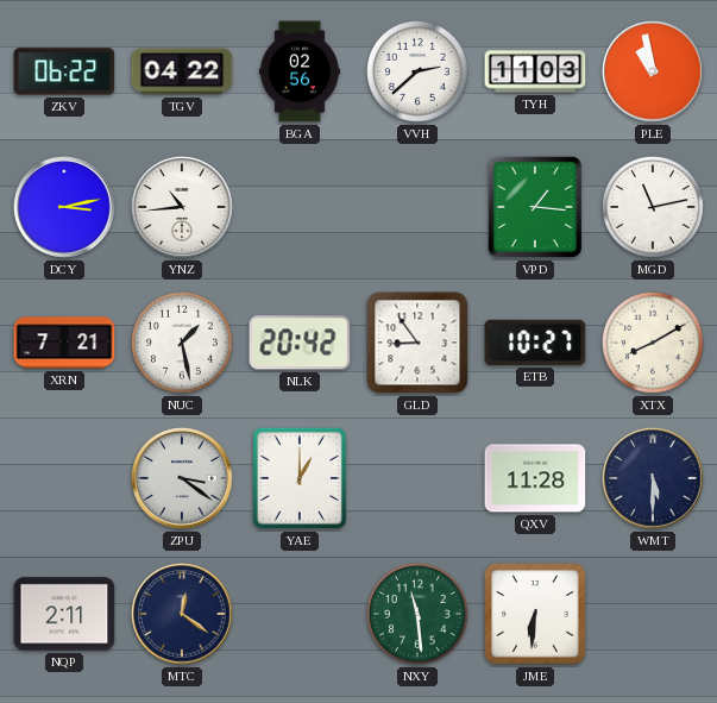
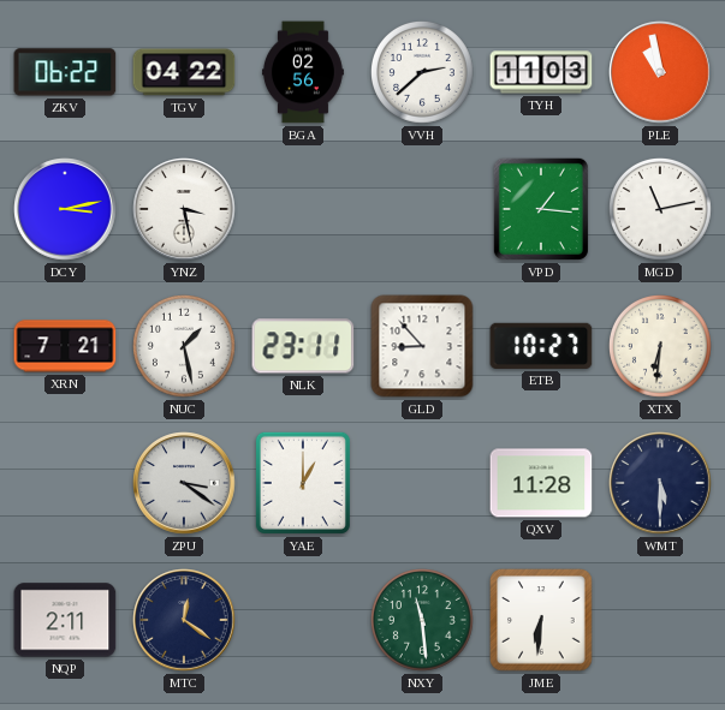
YNZ: 10:44 -> 3:28
NLK: 20:42 -> 23:11
GLD: 8:54 -> 8:53
XTX: 8:10 -> 6:31
